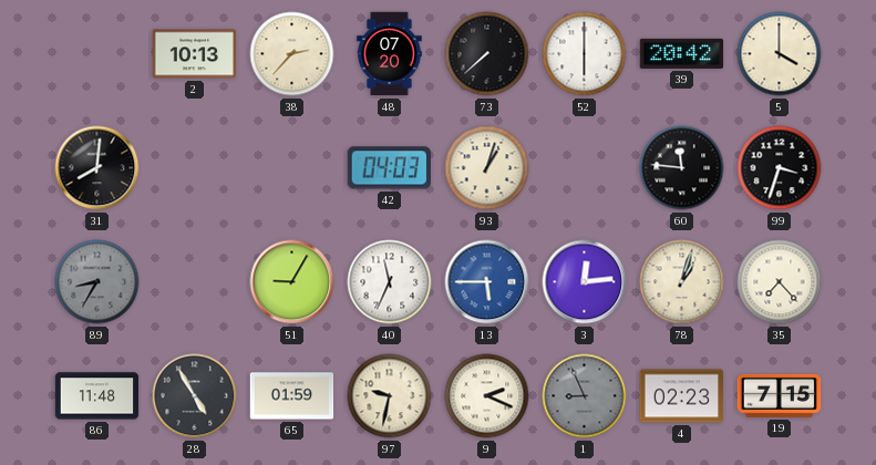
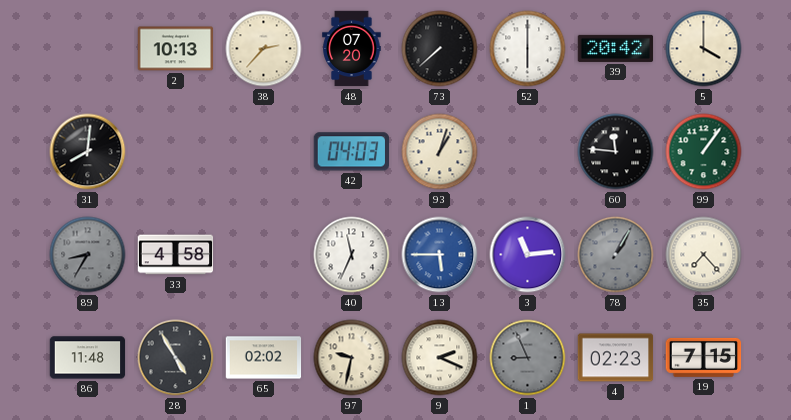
99: 3:33 -> 1:06
99 dial: black -> green
33: none -> 4:58
51: 9:05 -> none
3: 12:14 -> 11:14
78: 1:03 -> 1:05
78 dial: cream -> grey
65: 01:59 -> 02:02
